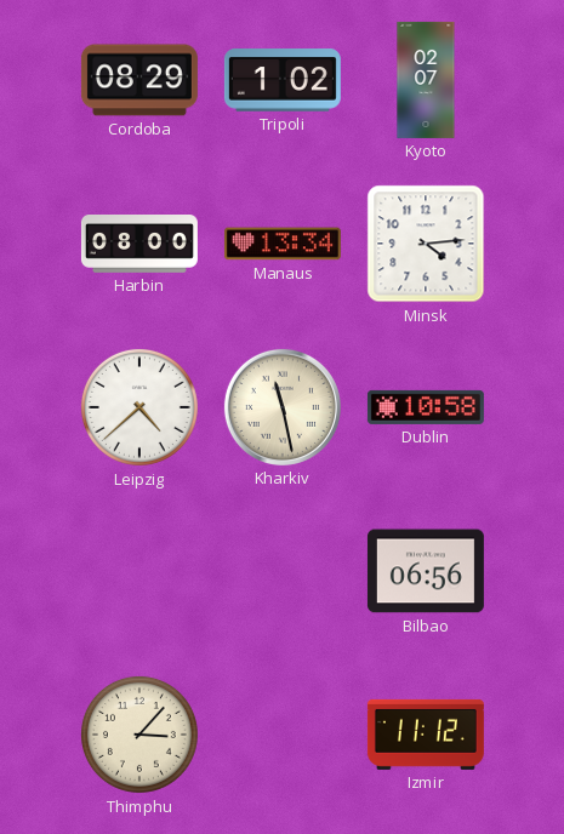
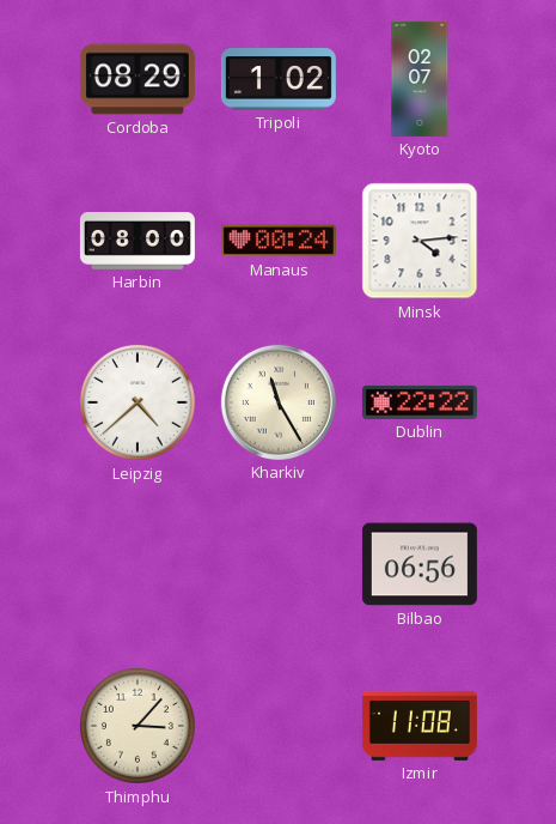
Manaus: 13:34 -> 00:24
Kharkiv: 11:28 -> 11:25
Dublin: 10:58 -> 22:22
Izmir: 11:12 -> 11:08
